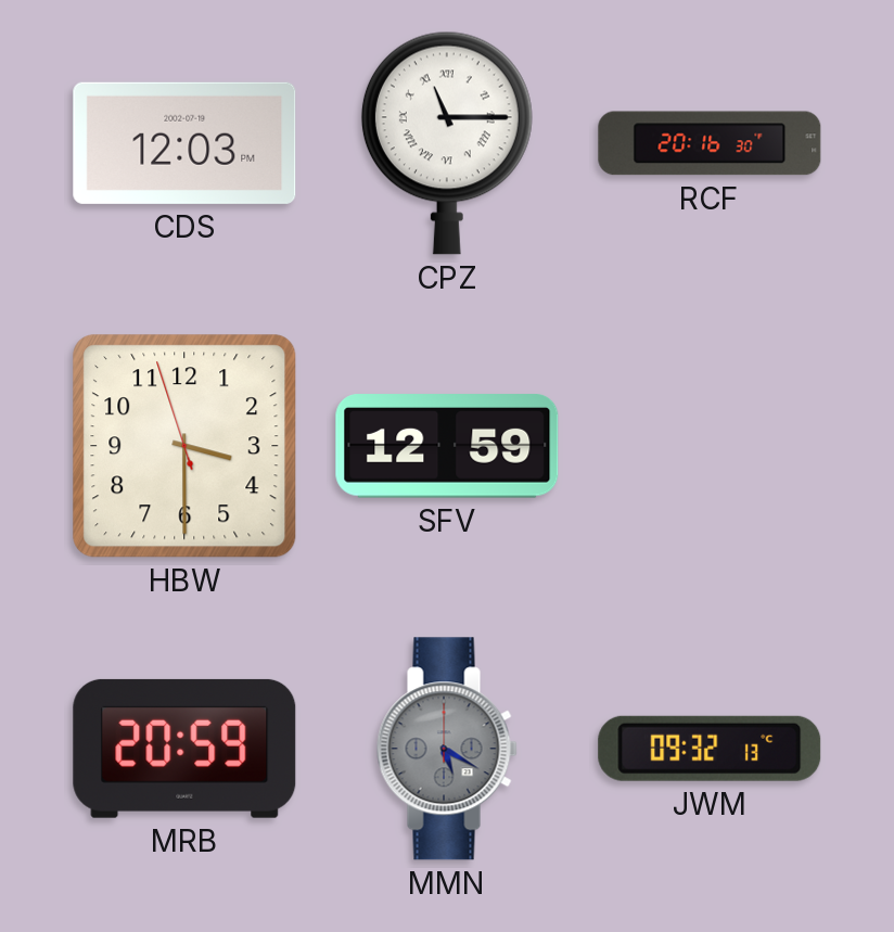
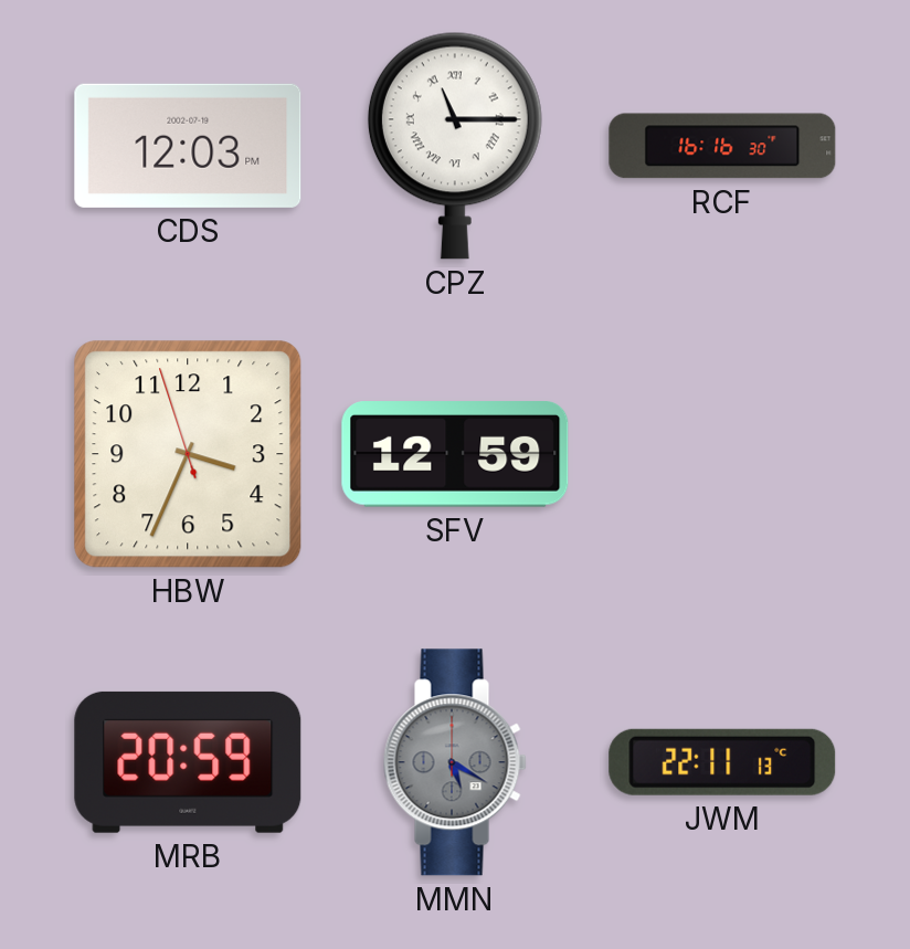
RCF: 20:16 -> 16:16
HBW: 3:29 -> 3:33
JWM: 09:32 -> 22:11
